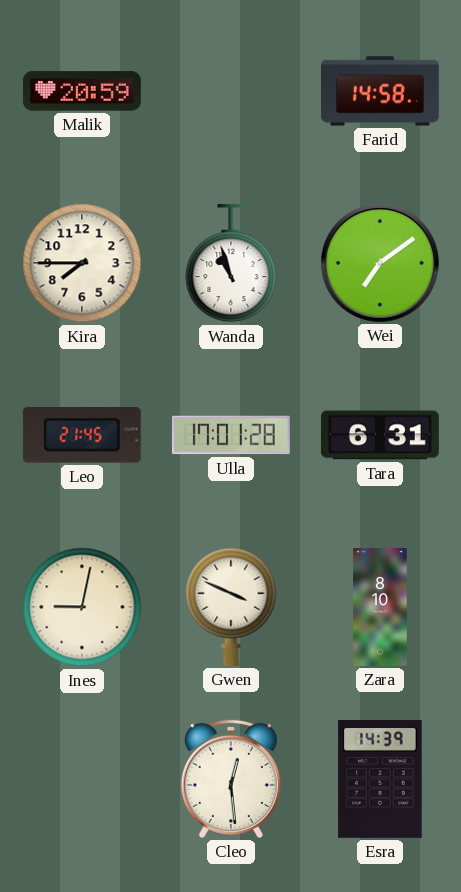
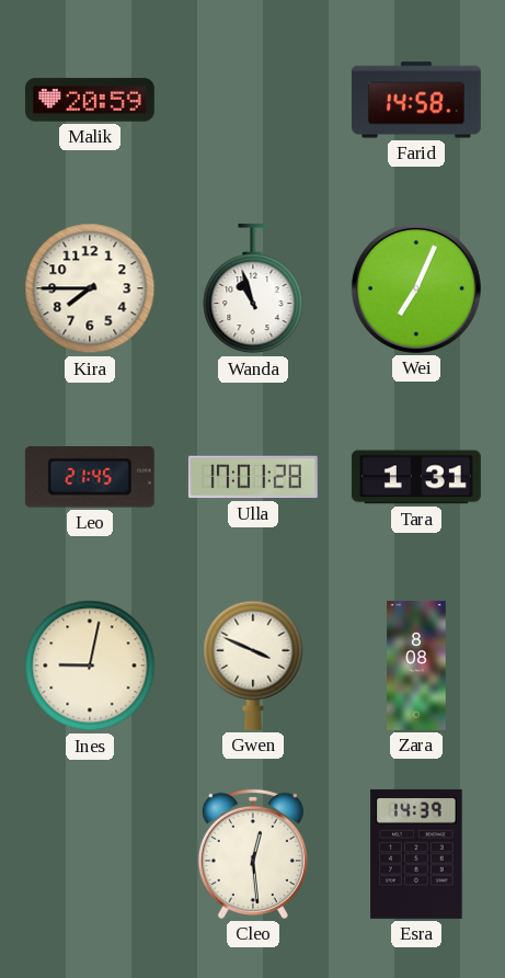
Wei: 7:09 -> 7:04
Tara: 6:31 -> 1:31
Zara: 8:10 -> 8:08
